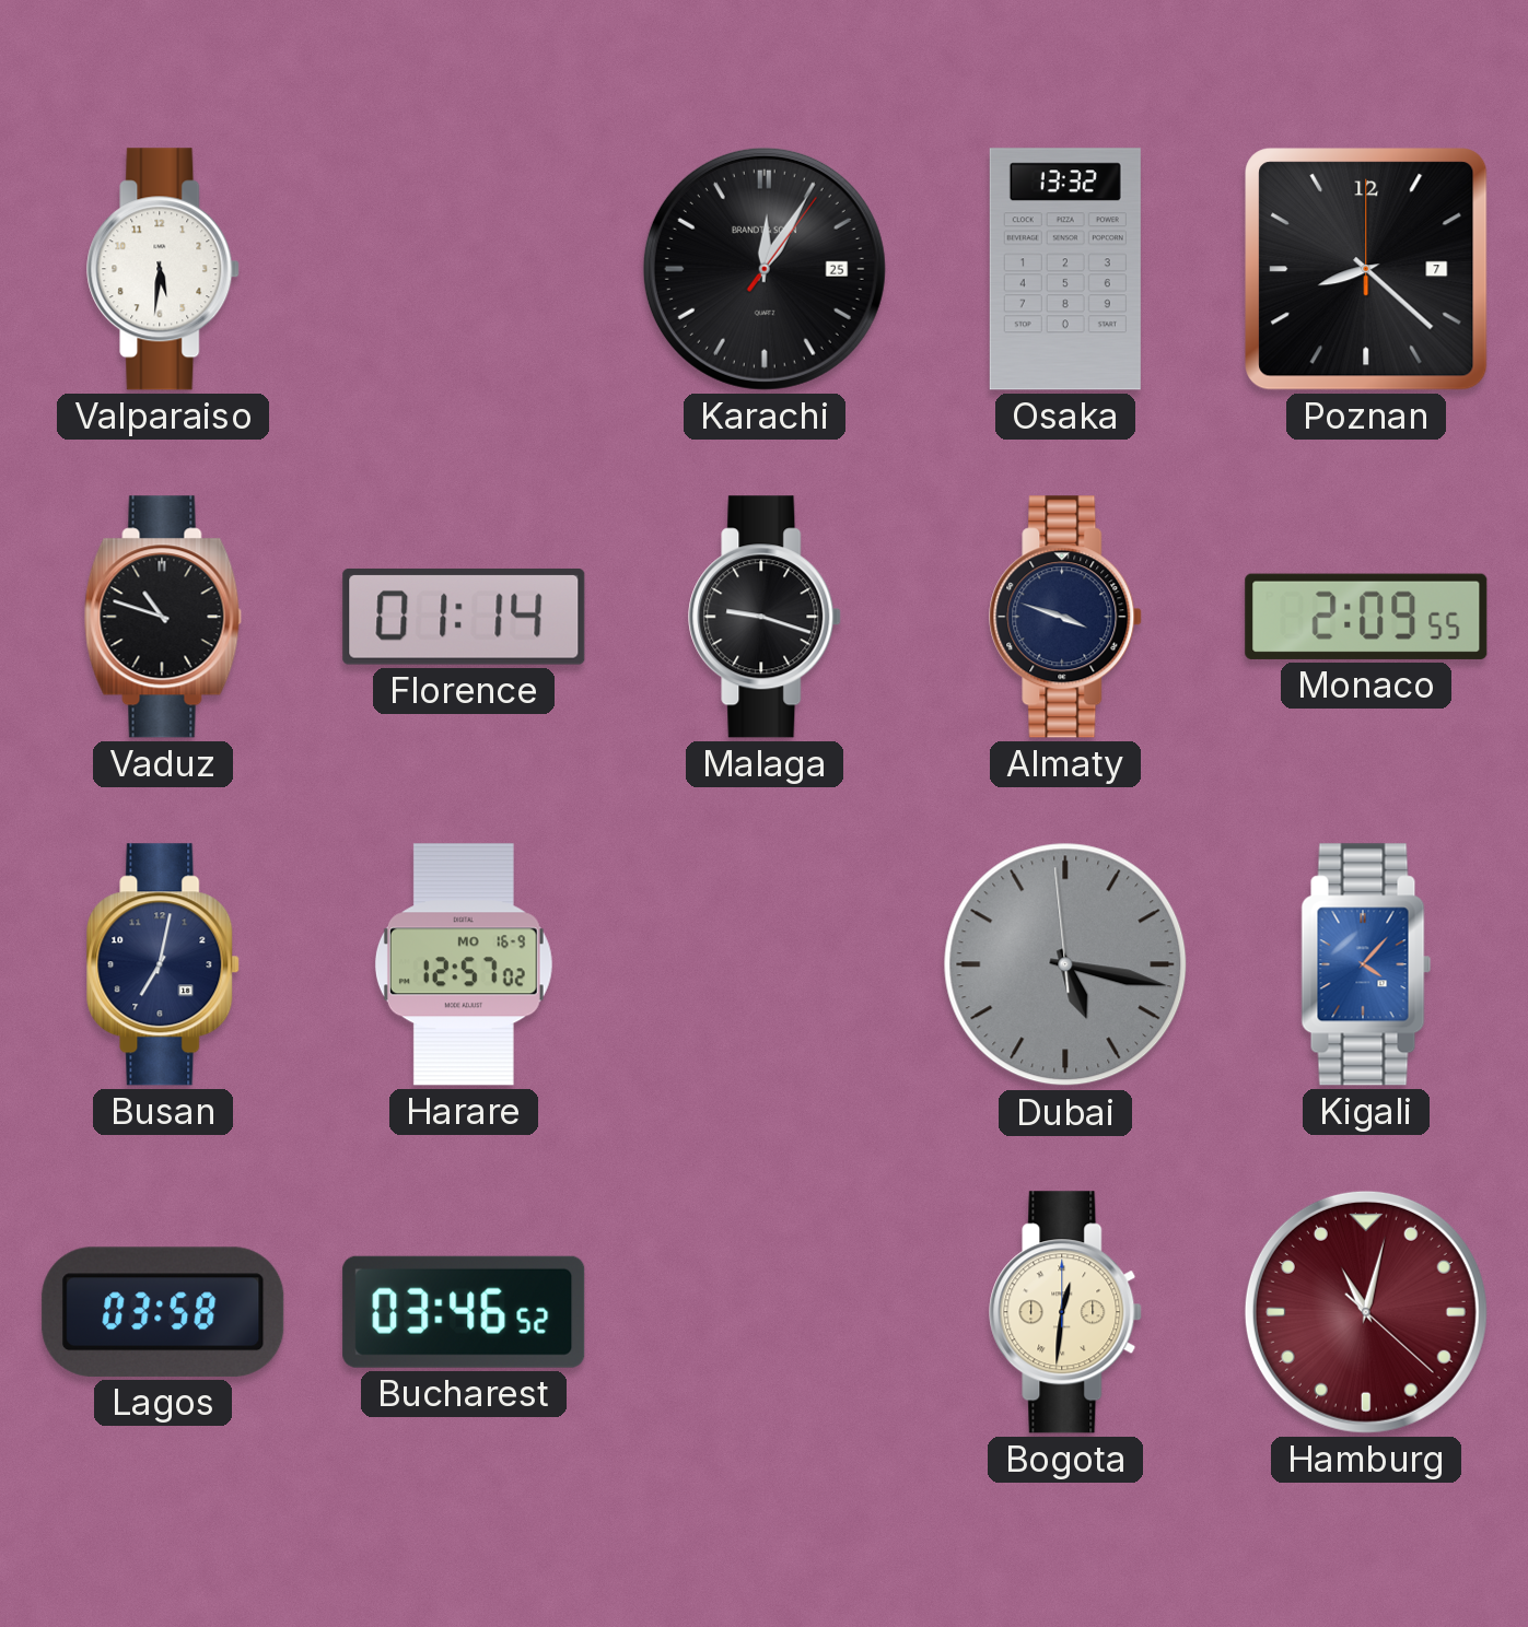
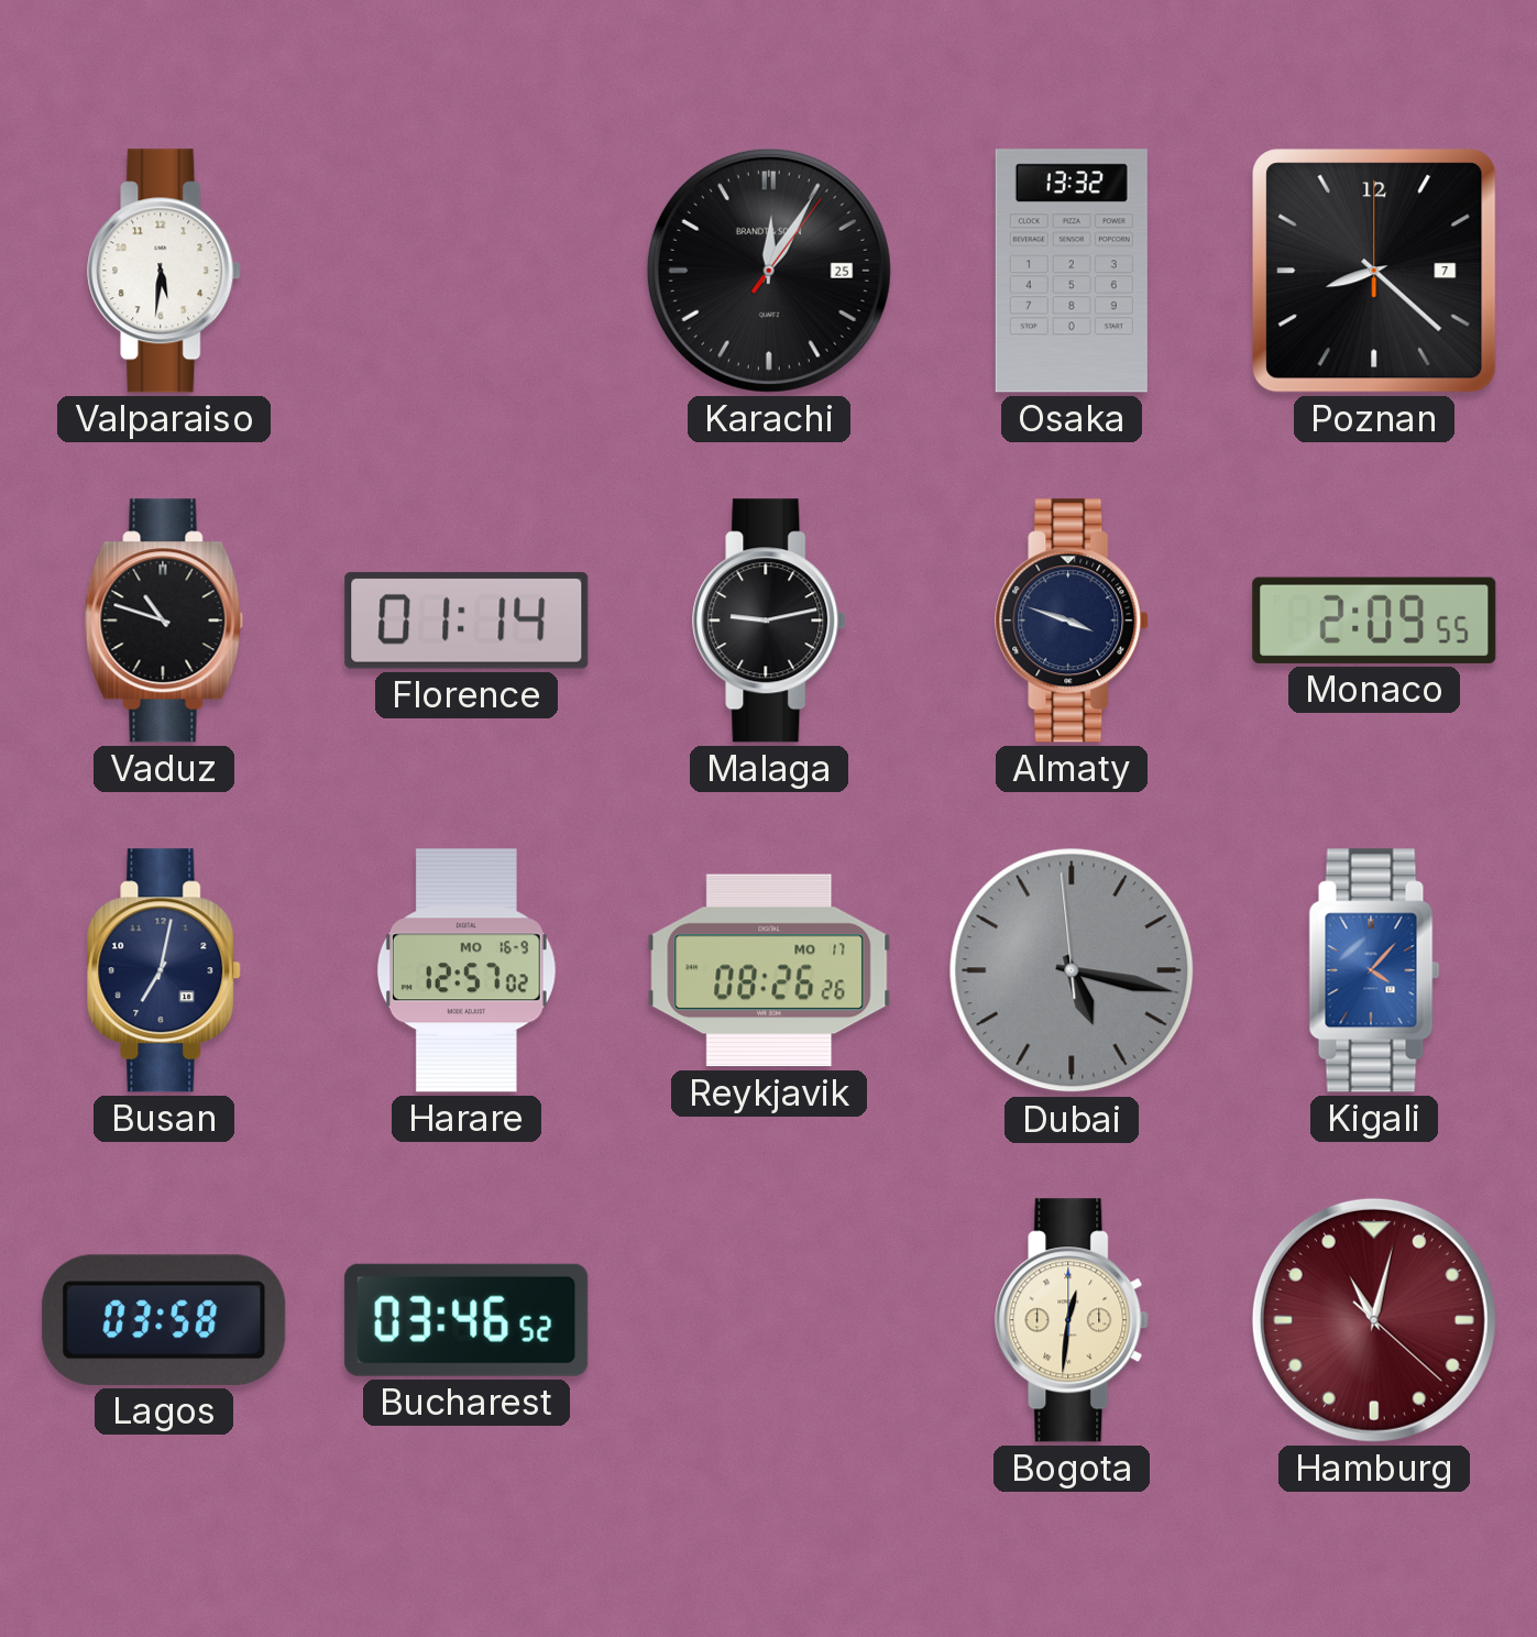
Malaga: 9:18 -> 9:13
Reykjavik: none -> 08:26
